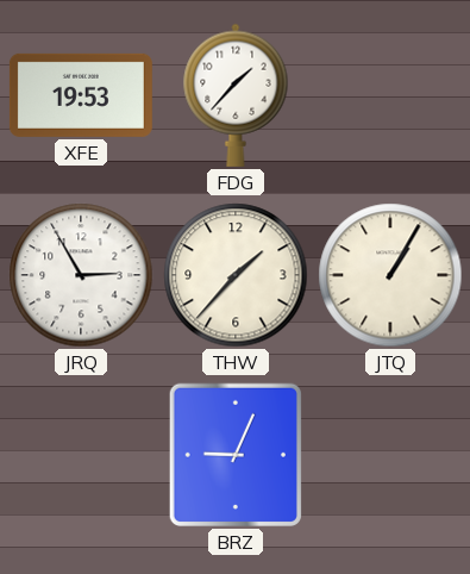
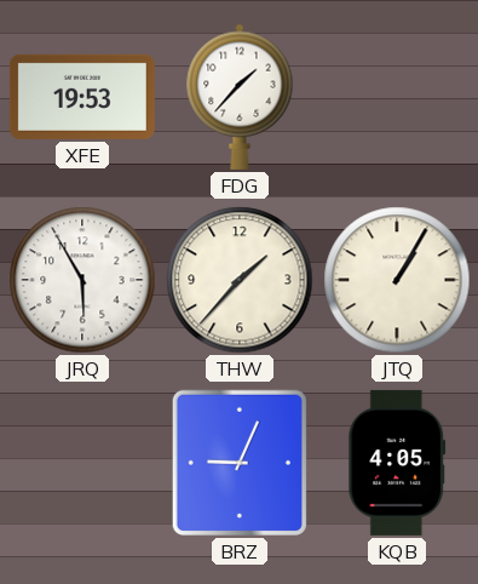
JRQ: 2:55 -> 5:55
KQB: none -> 4:05
